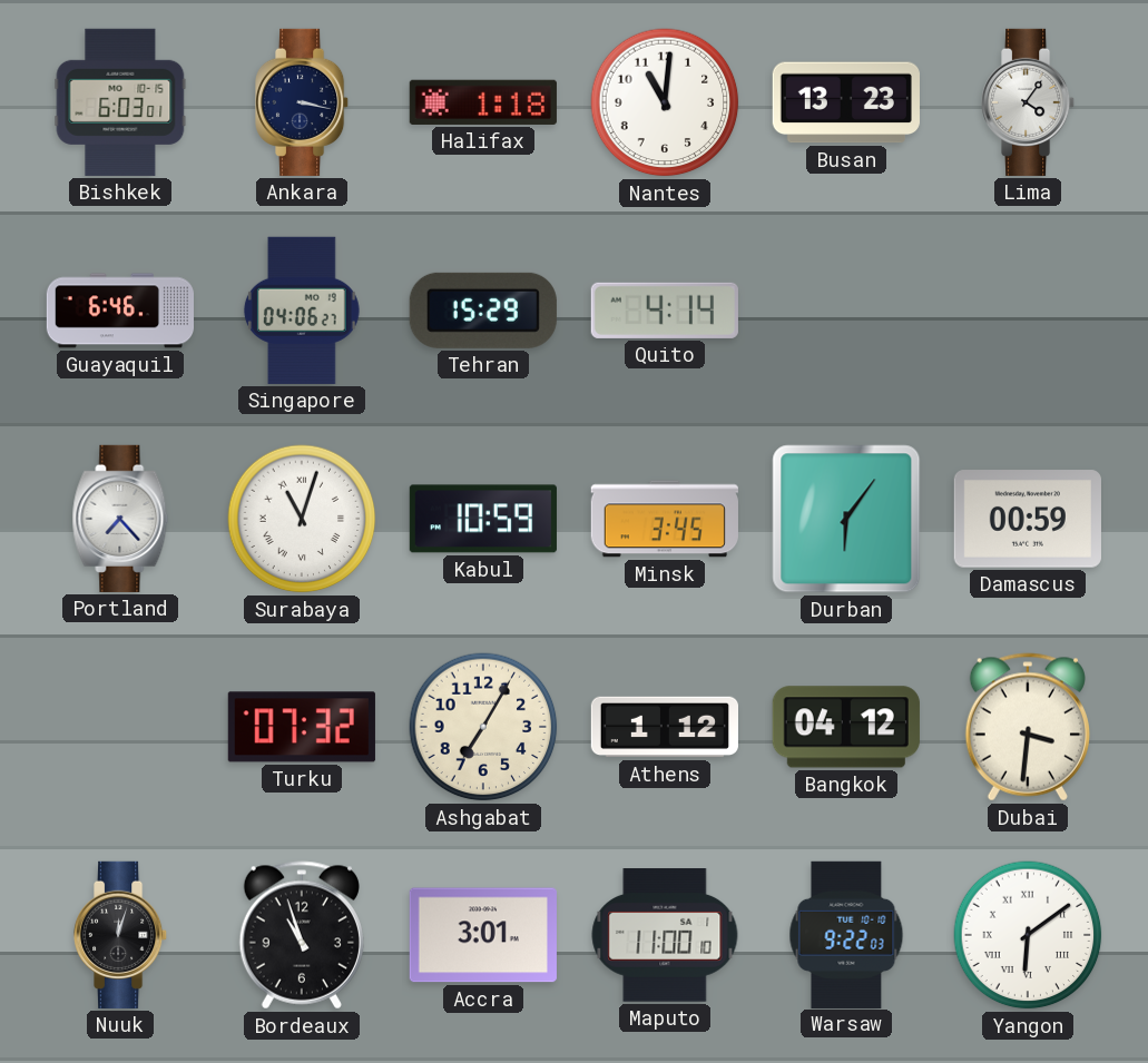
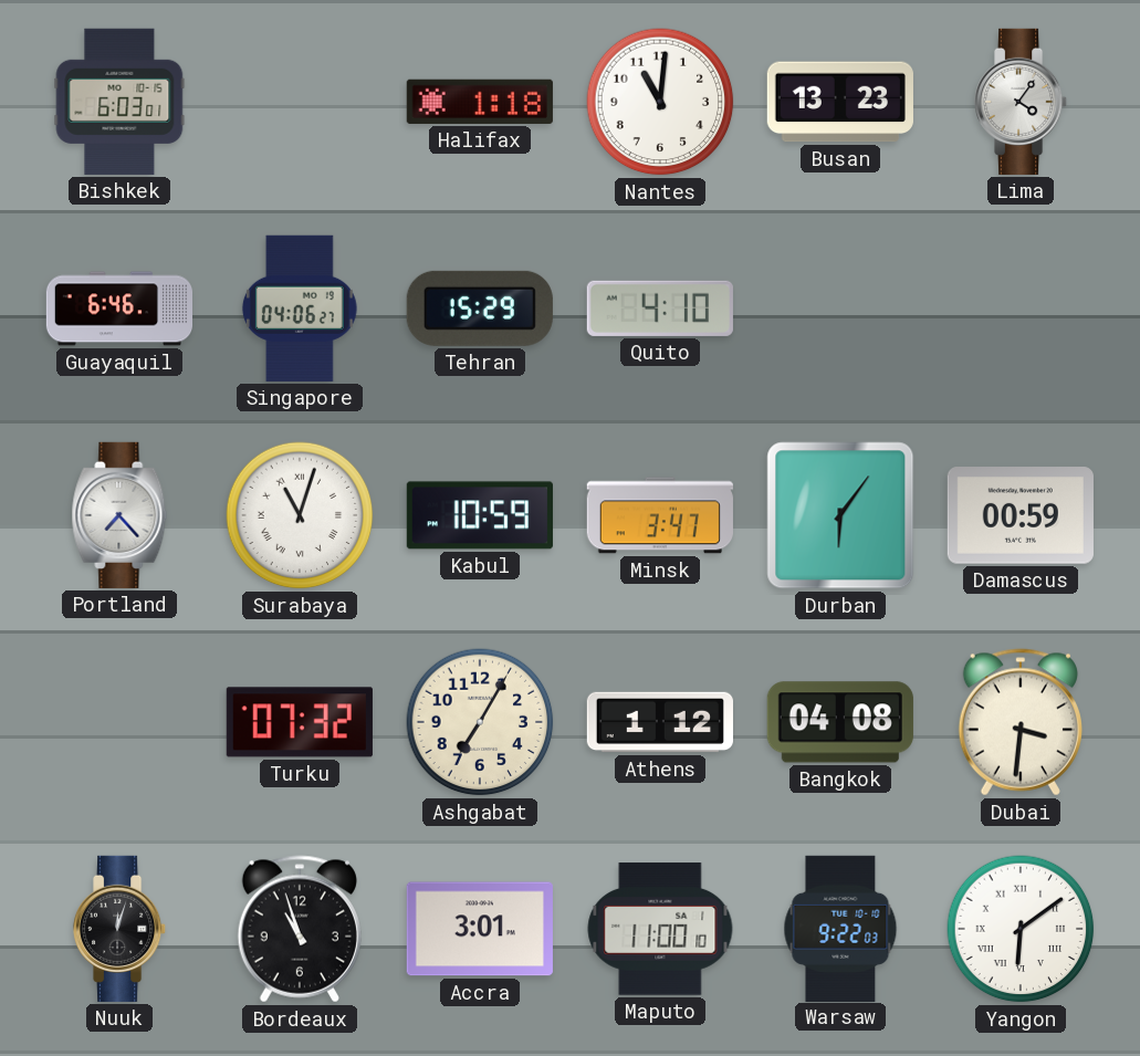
Ankara: 3:17 -> none
Quito: 4:14 -> 4:10
Minsk: 3:45 -> 3:47
Bangkok: 04:12 -> 04:08
